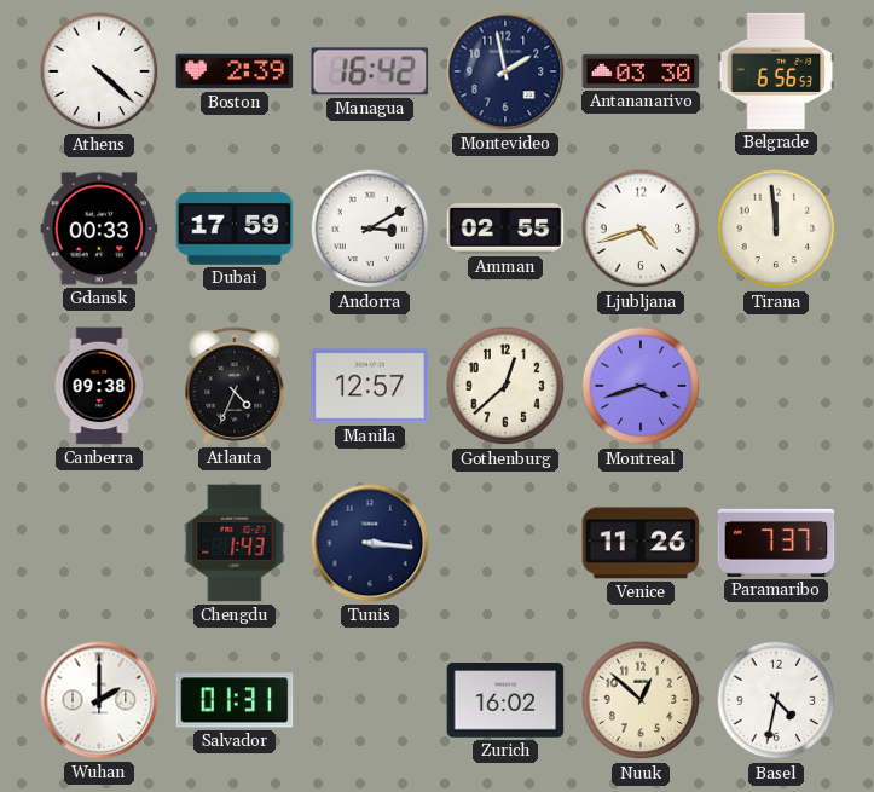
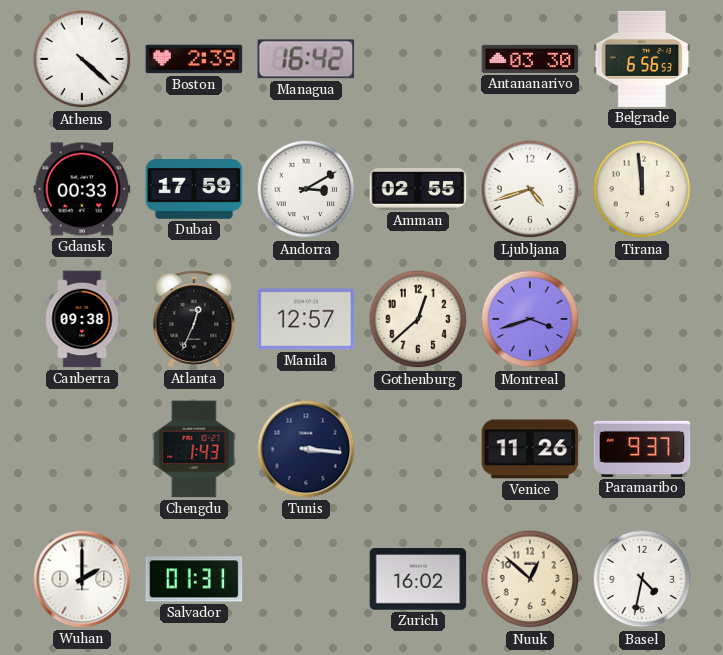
Montevideo: 1:58 -> none
Atlanta: 4:34 -> 12:34
Paramaribo: 7:37 -> 9:37
